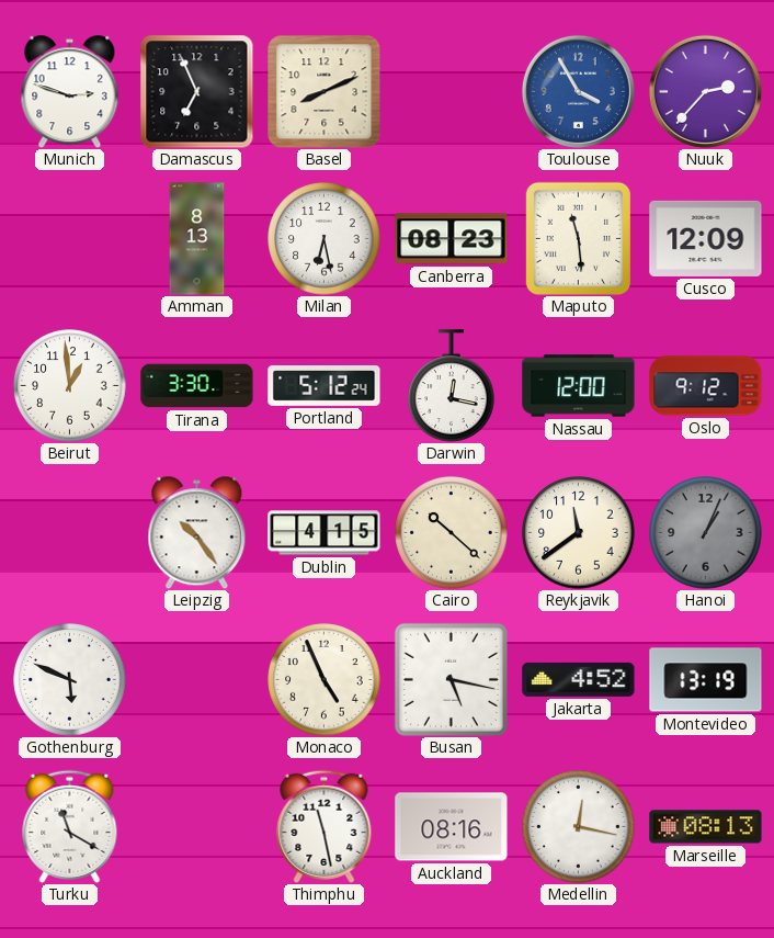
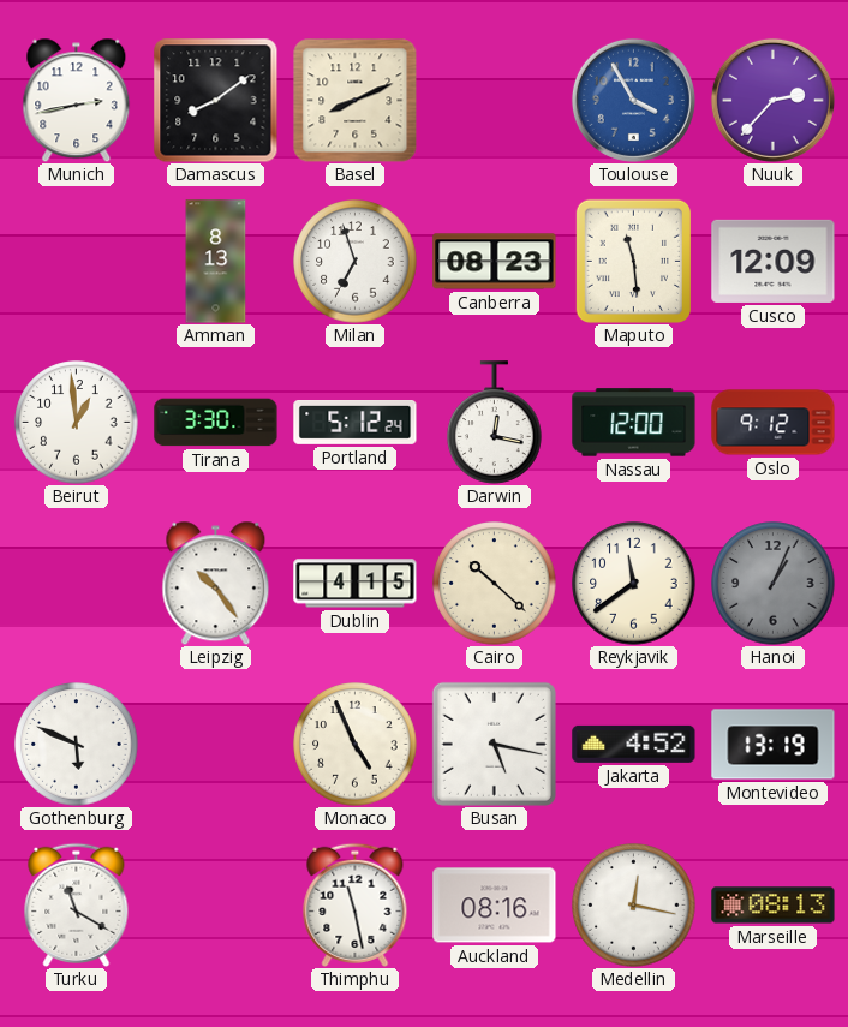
Munich: 2:48 -> 2:43
Damascus: 6:56 -> 8:09
Milan: 6:28 -> 6:57
